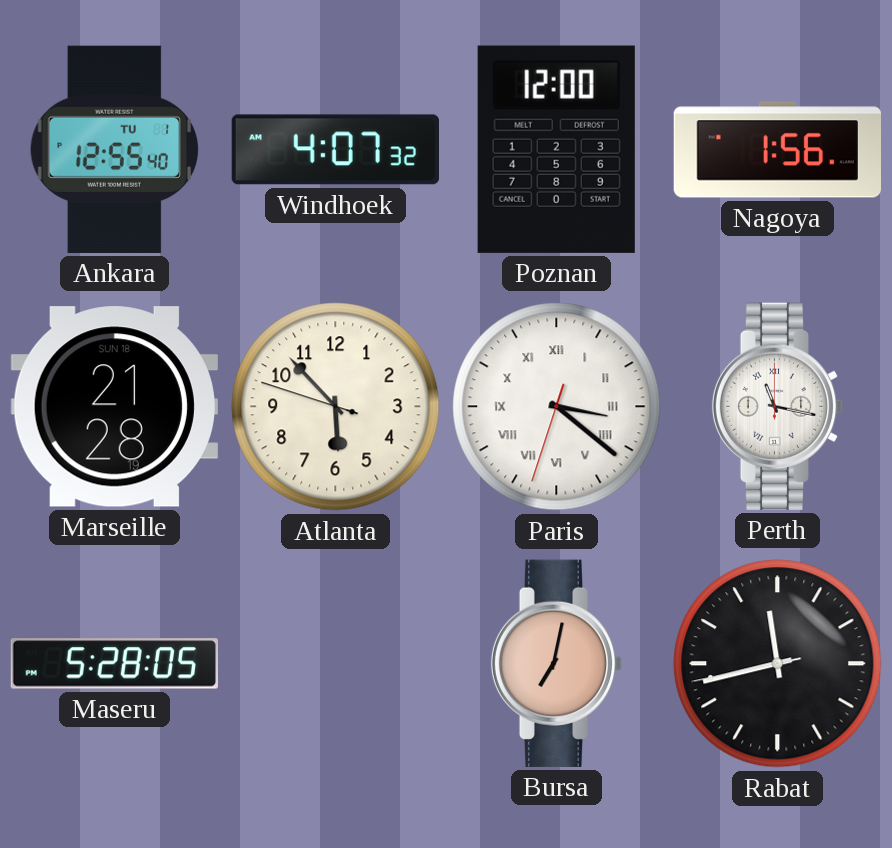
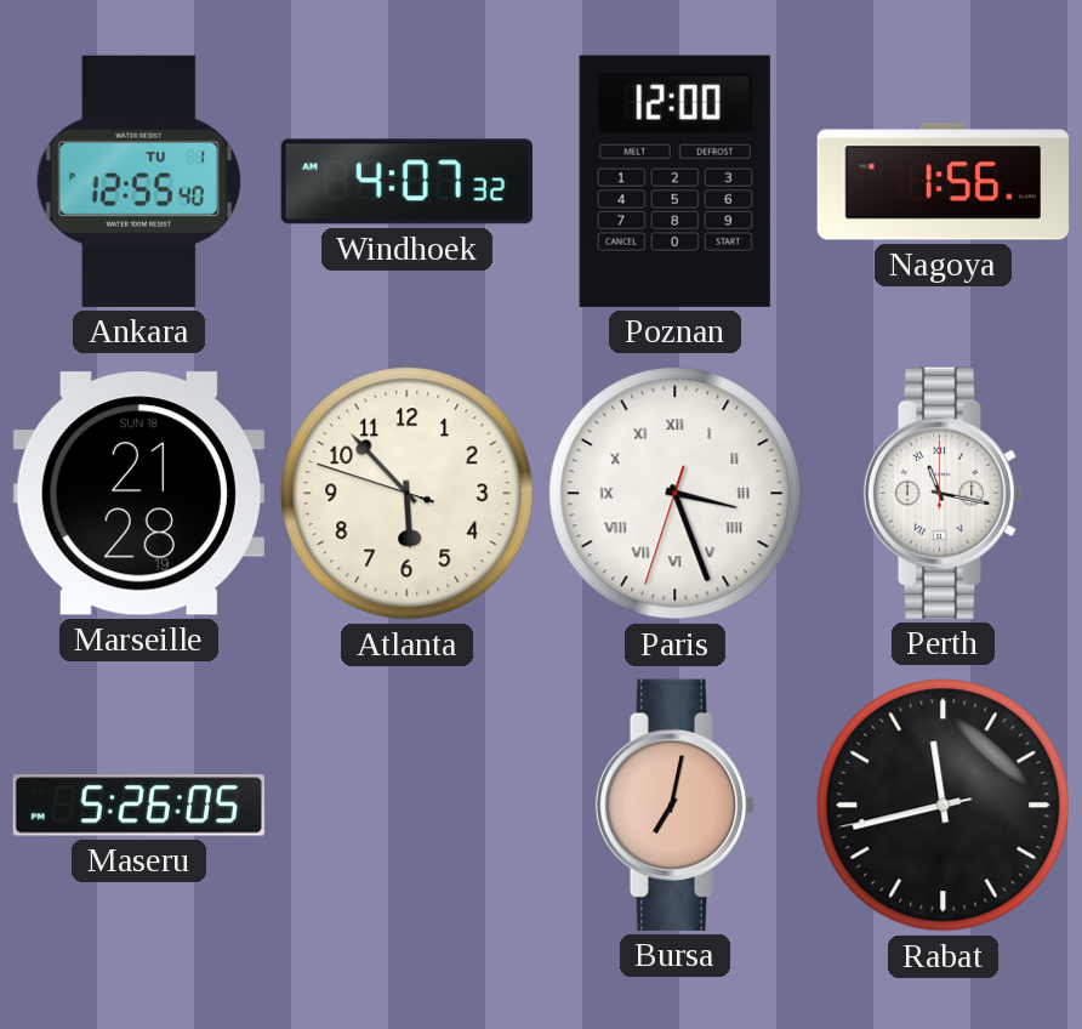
Paris: 3:21 -> 3:26
Maseru: 5:28 -> 5:26
